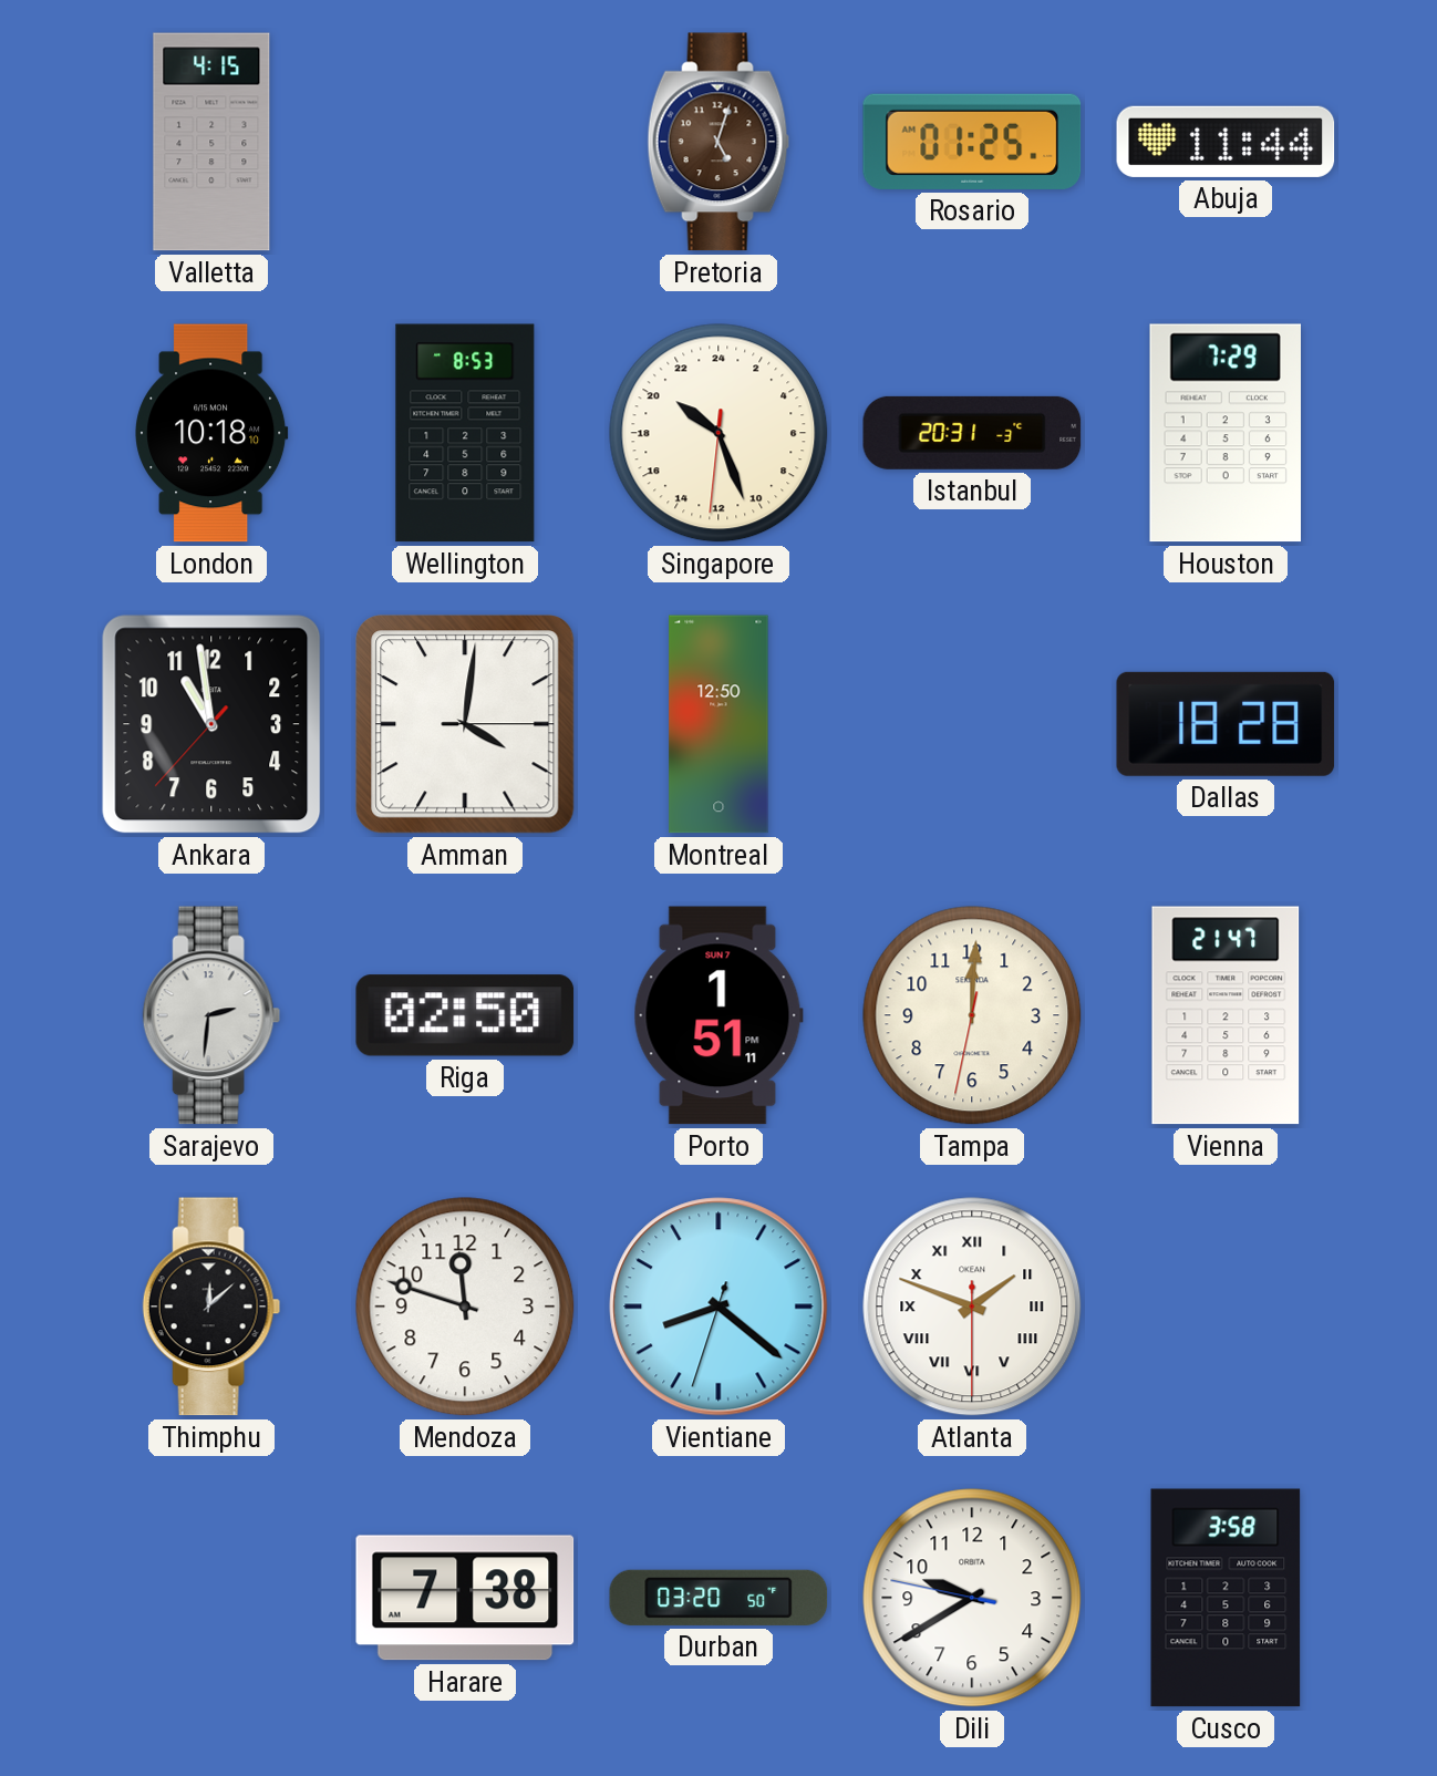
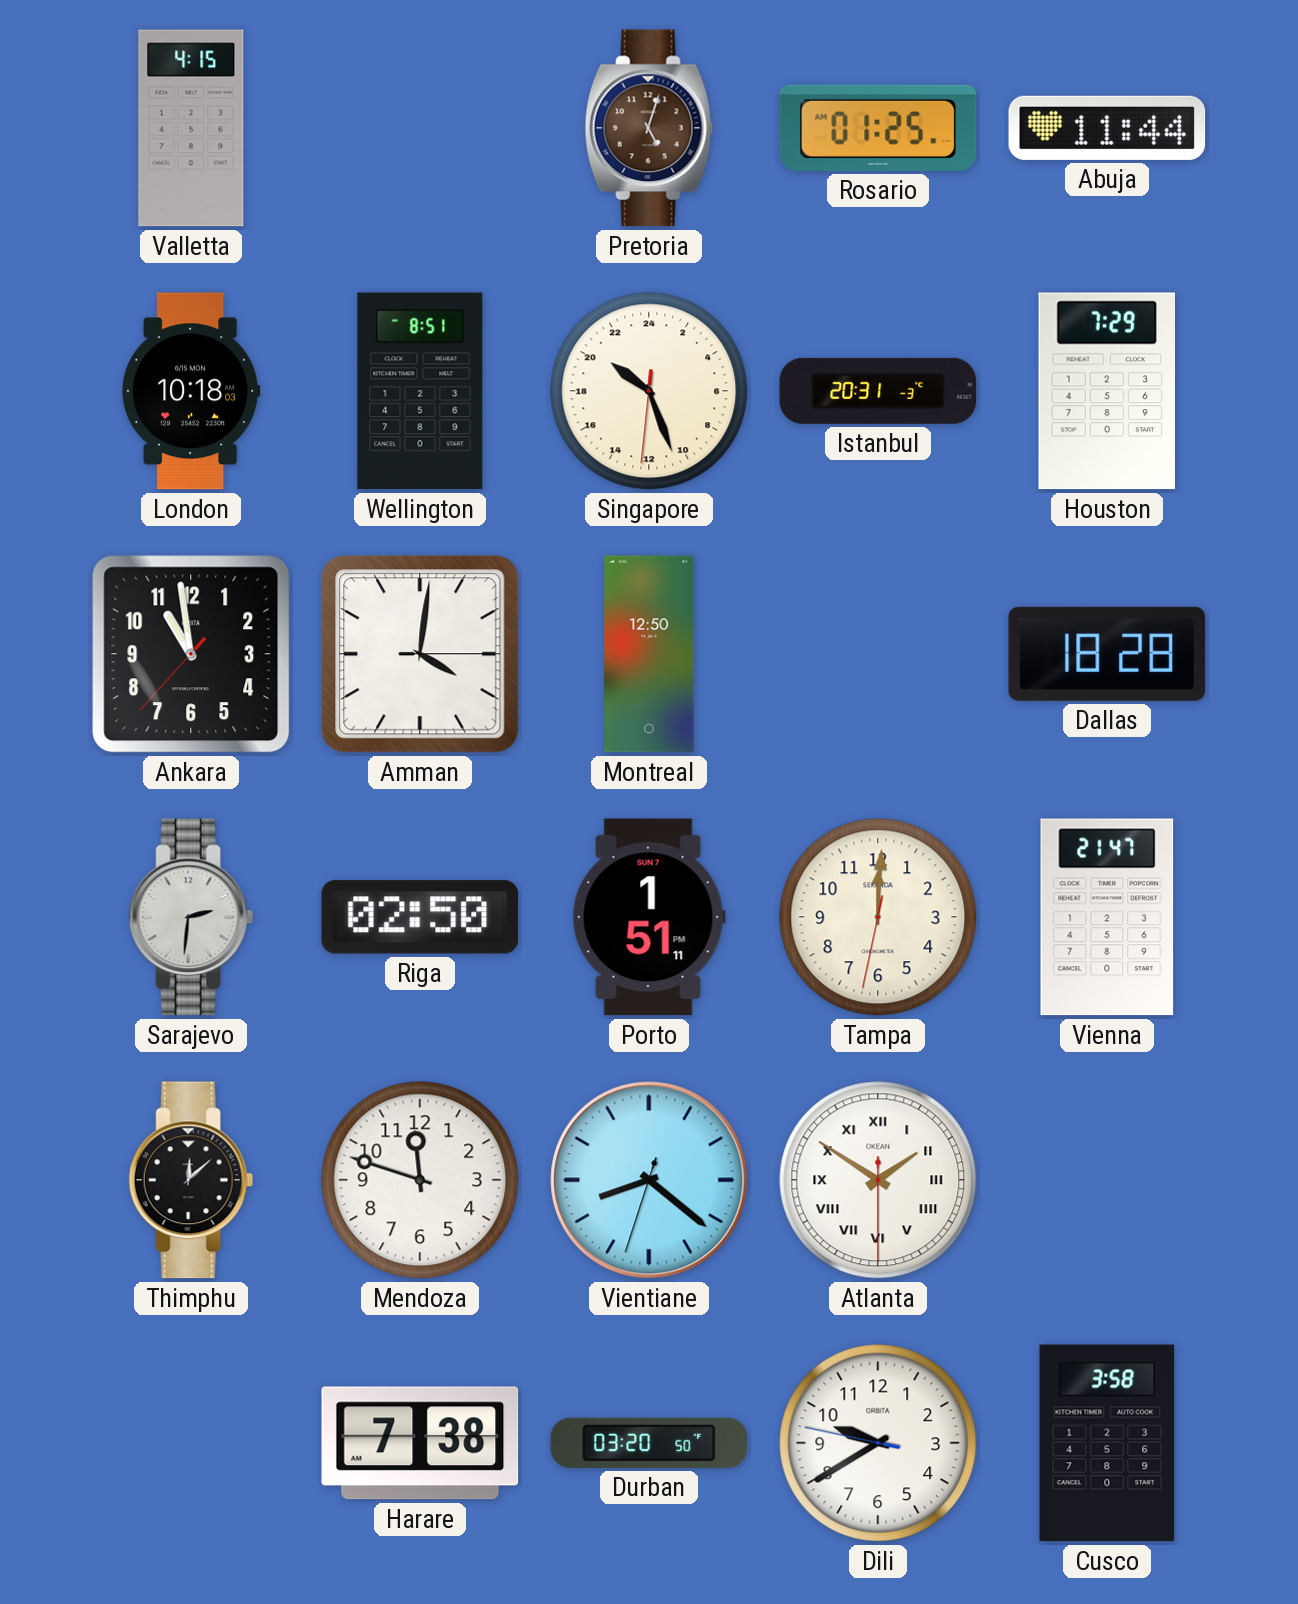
London: 10:18:10 -> 10:18:03
Wellington: 8:53 -> 8:51
Atlanta: 1:48 -> 1:50
